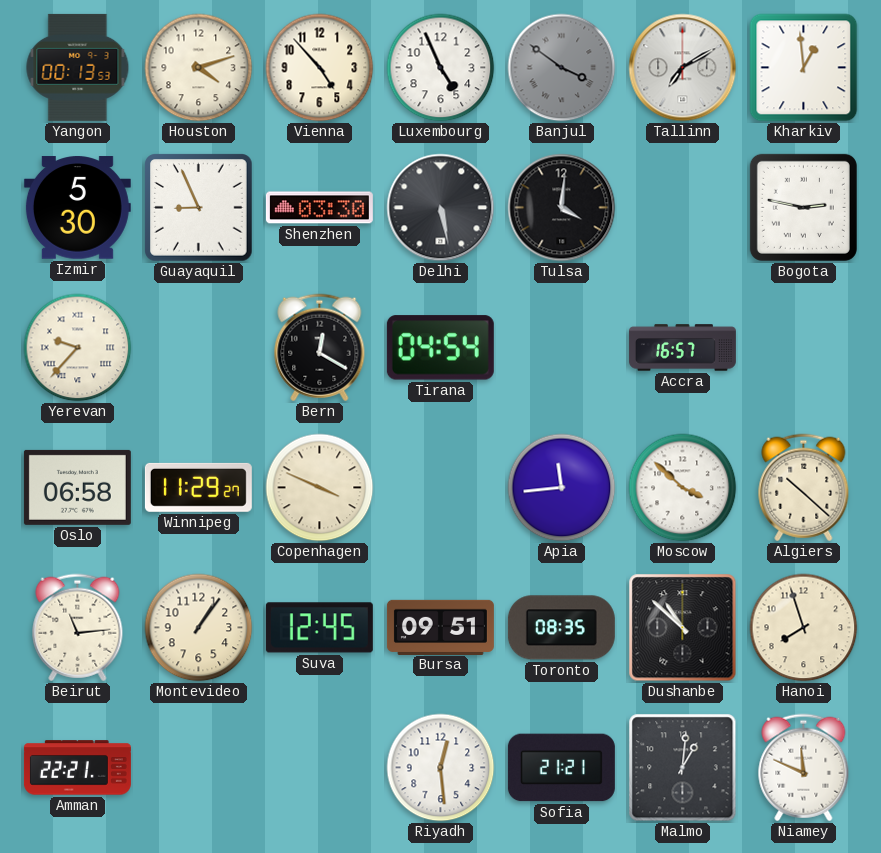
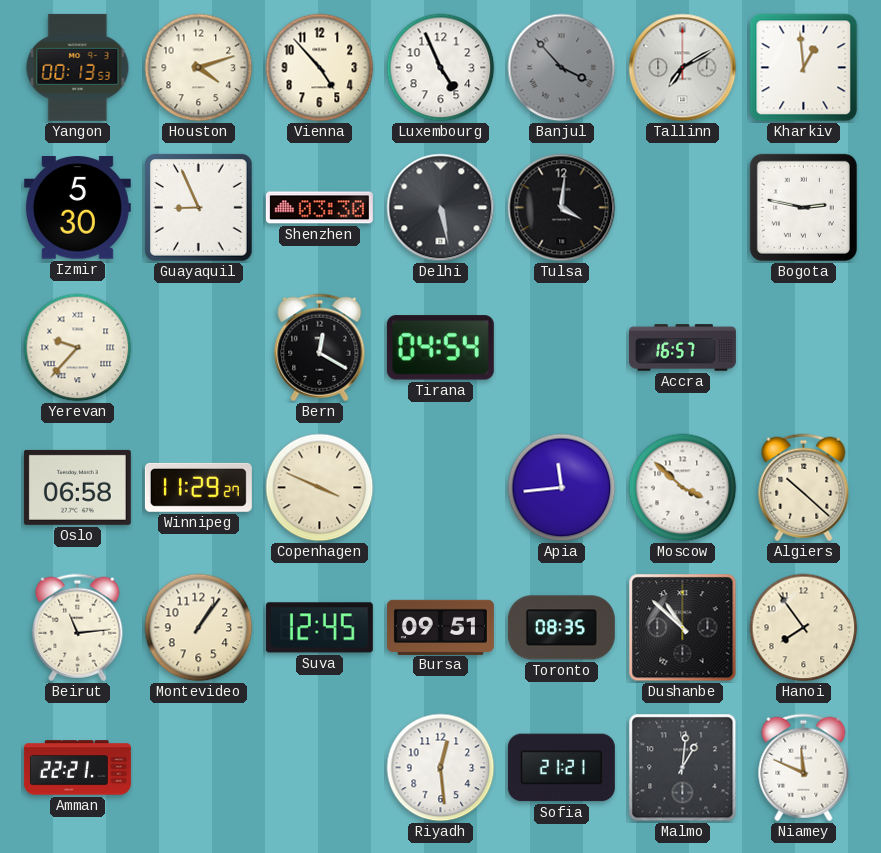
Banjul: 3:51 -> 3:53
Hanoi: 7:57 -> 7:54
